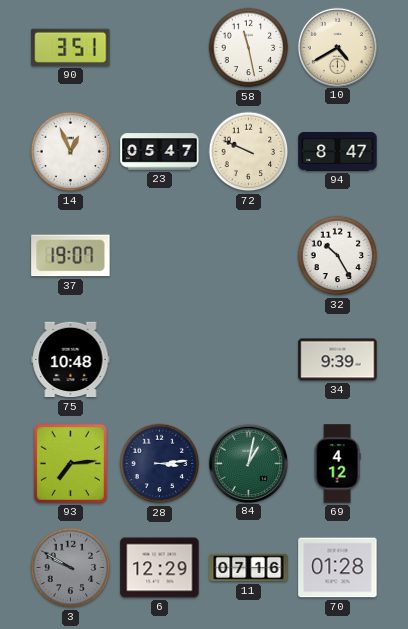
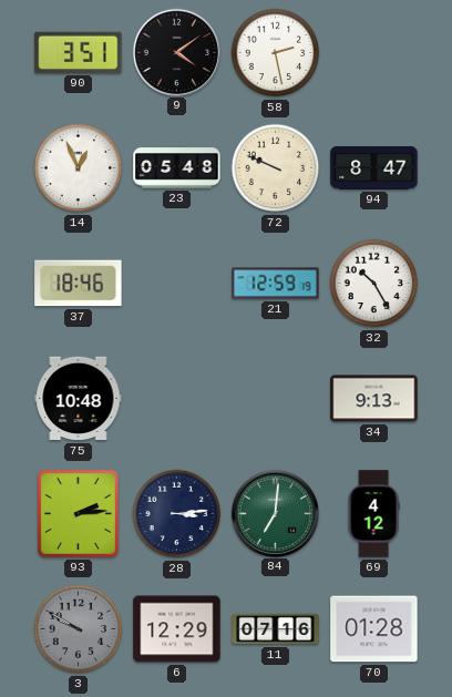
9: none -> 4:09
58: 11:28 -> 2:28
10: 4:40 -> none
23: 05:47 -> 05:48
37: 19:07 -> 18:46
21: none -> 12:59
34: 9:39 -> 9:13
93: 7:14 -> 2:14
84: 1:02 -> 7:01
